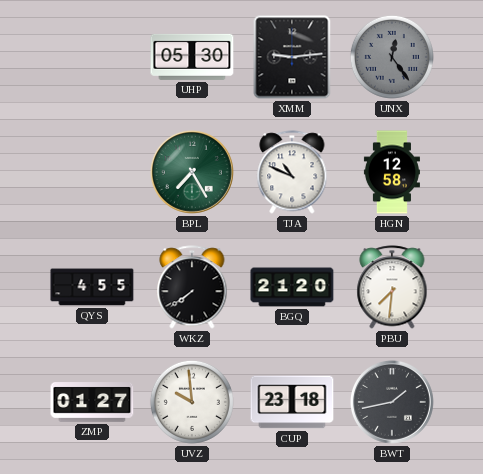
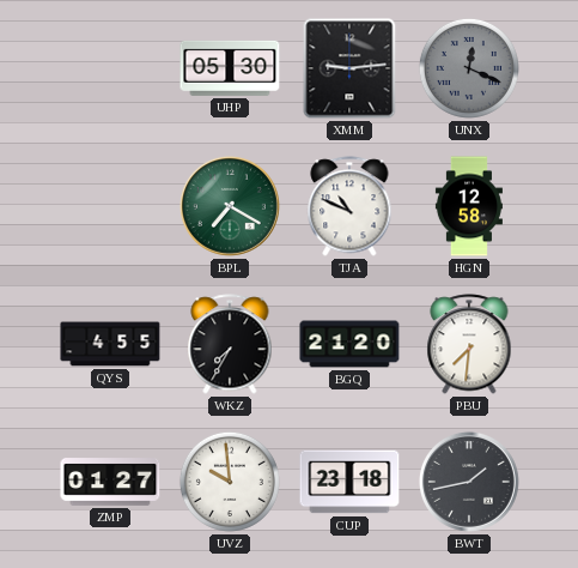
UNX: 12:24 -> 12:19
BPL: 7:25 -> 7:20
WKZ: 7:39 -> 7:35
